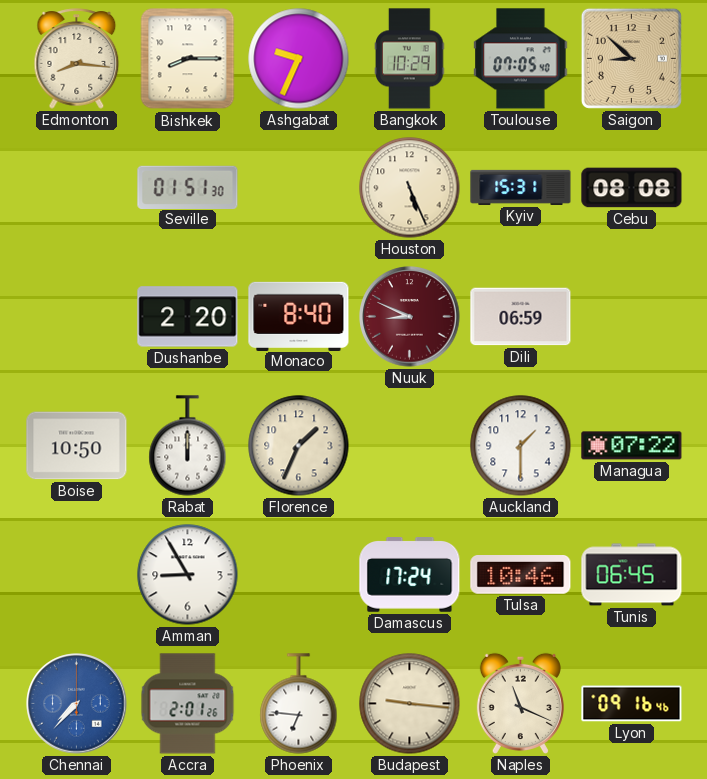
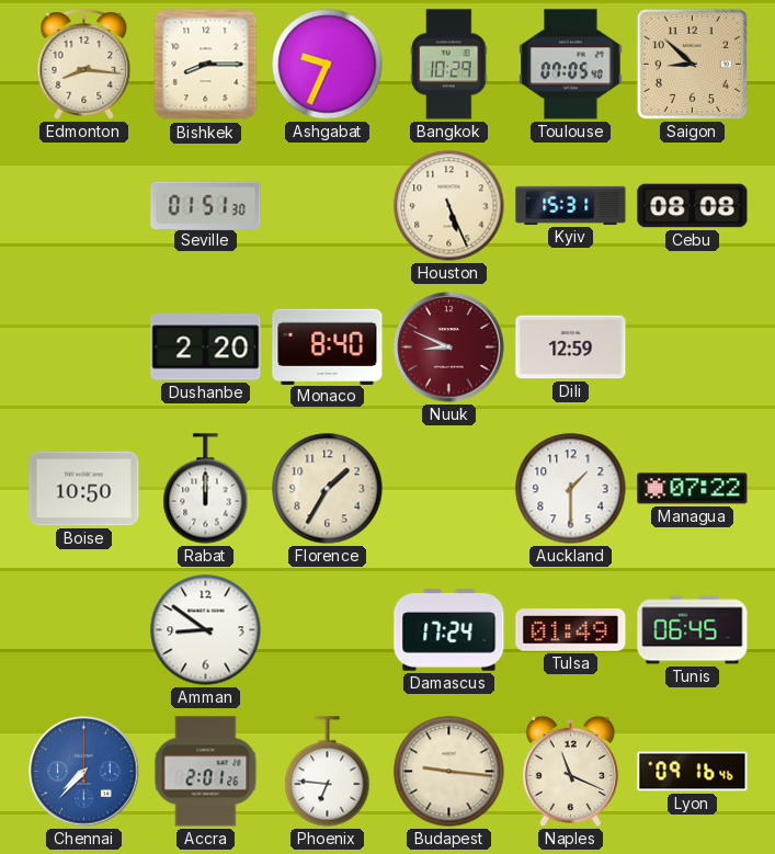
Dili: 06:59 -> 12:59
Florence: 1:34 -> 1:35
Amman: 8:55 -> 8:51
Tulsa: 10:46 -> 01:49
